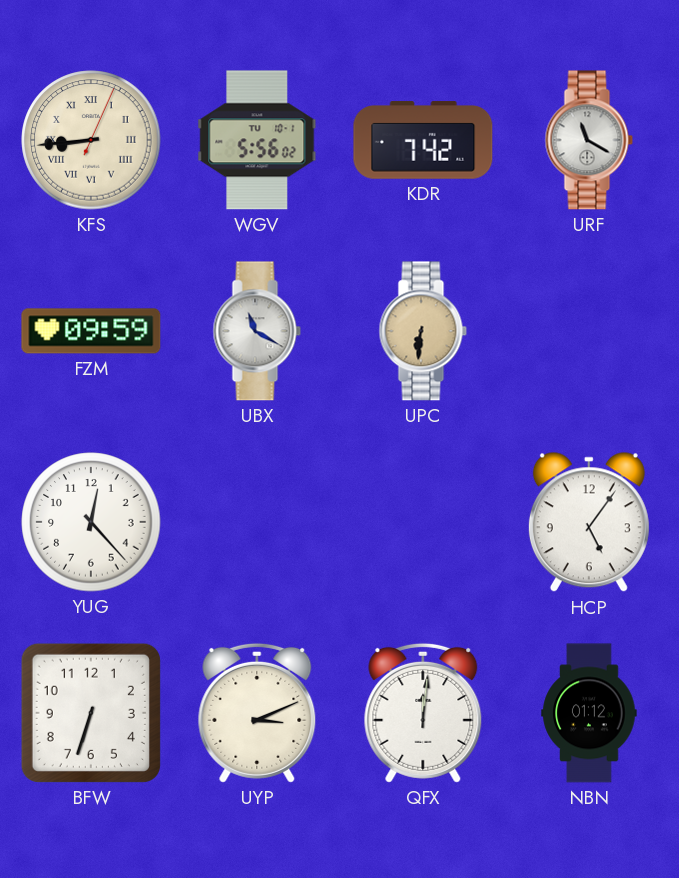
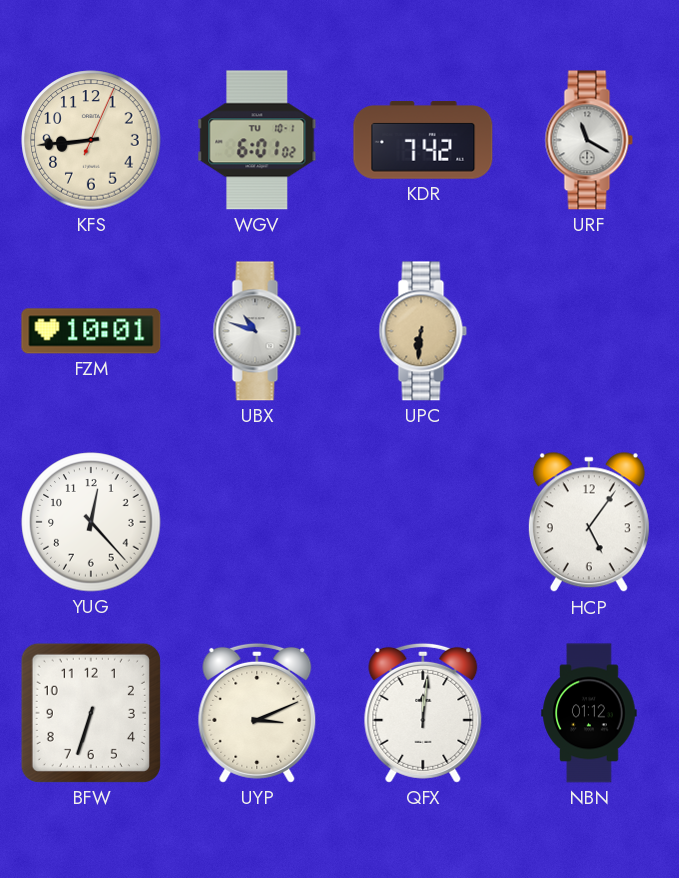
KFS numerals: Roman -> Arabic
WGV: 5:56 -> 6:01
FZM: 09:59 -> 10:01
UBX: 11:20 -> 10:48
